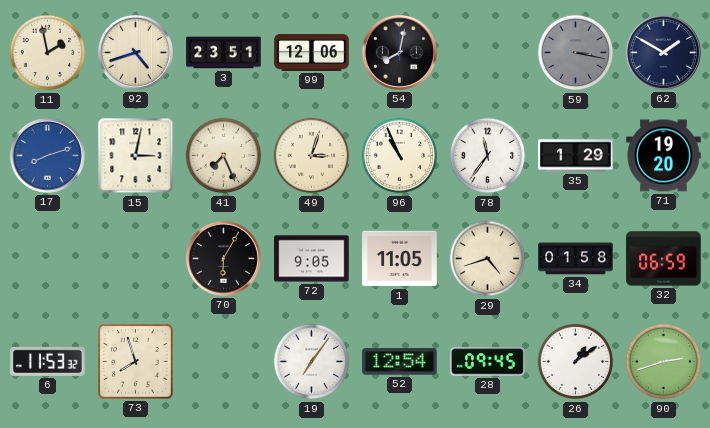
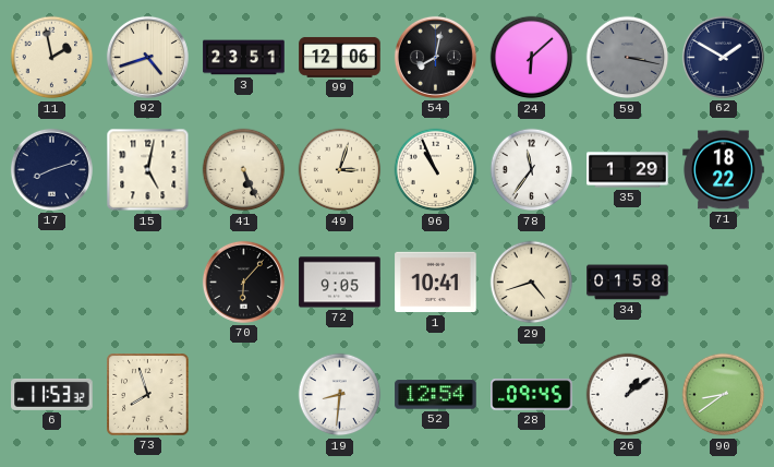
24: none -> 6:08
17 dial: blue -> navy
15: 3:02 -> 5:02
41: 7:26 -> 5:26
71: 19:20 -> 18:22
70: 6:05 -> 6:07
1: 11:05 -> 10:41
32: 06:59 -> none
19: 7:06 -> 8:31
90: 2:42 -> 8:39
